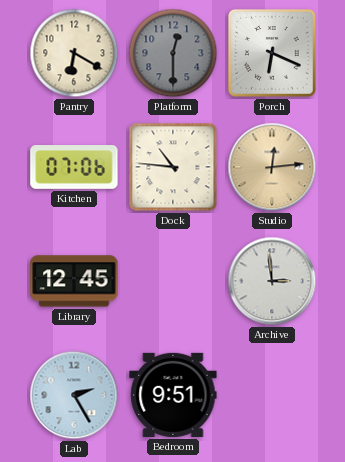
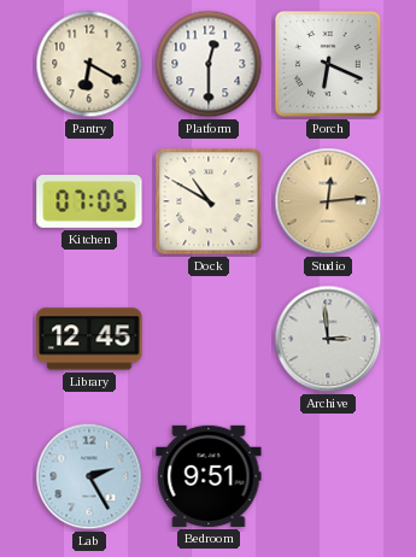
Platform dial: grey -> white
Kitchen: 07:06 -> 07:05
Dock: 10:46 -> 10:50
